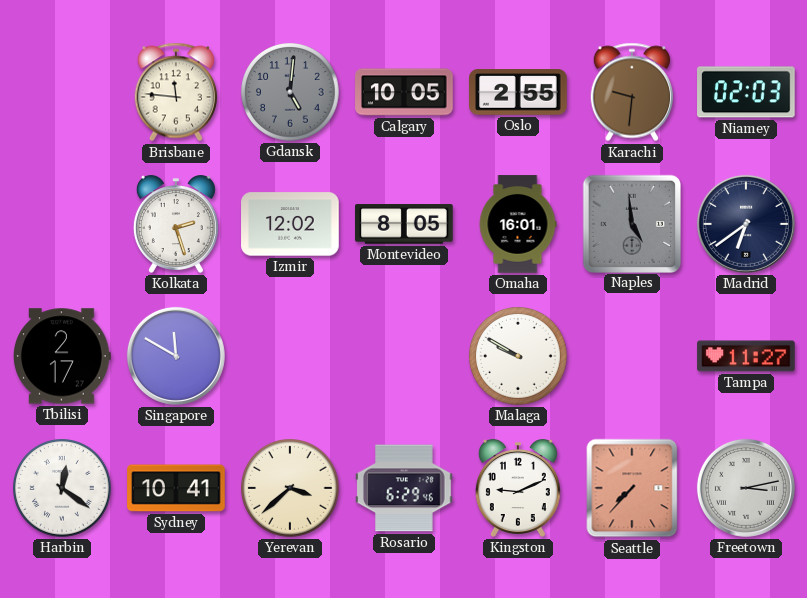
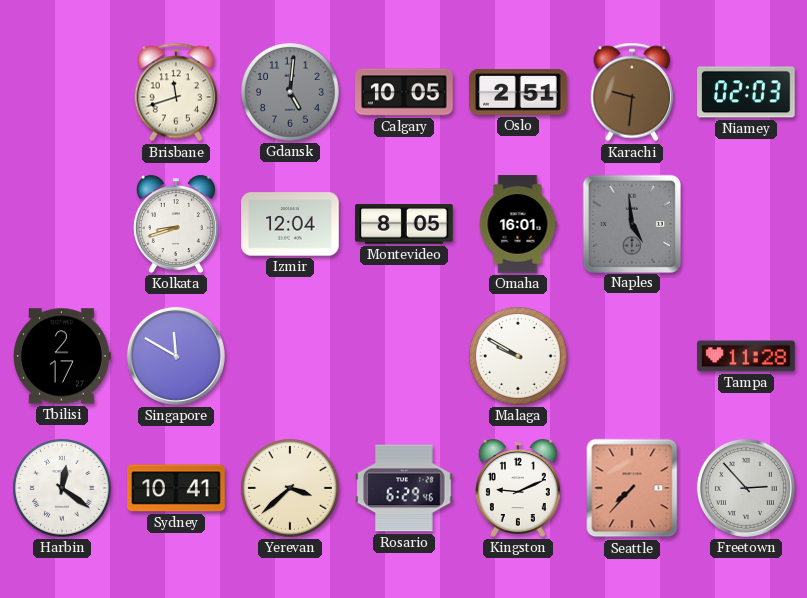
Brisbane: 11:46 -> 11:42
Oslo: 2:55 -> 2:51
Kolkata: 2:27 -> 8:42
Izmir: 12:02 -> 12:04
Madrid: 6:39 -> none
Tampa: 11:27 -> 11:28
Freetown: 3:13 -> 2:53
